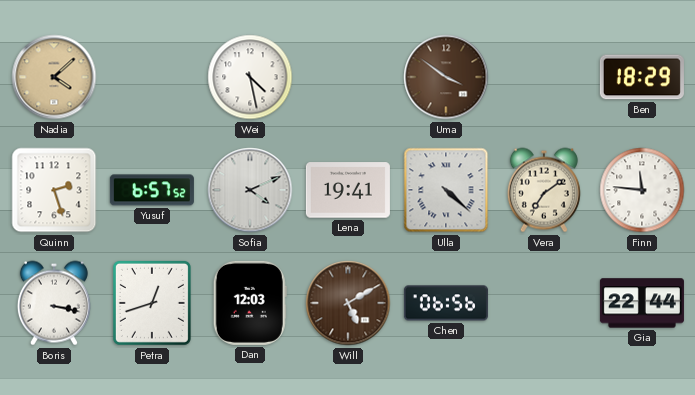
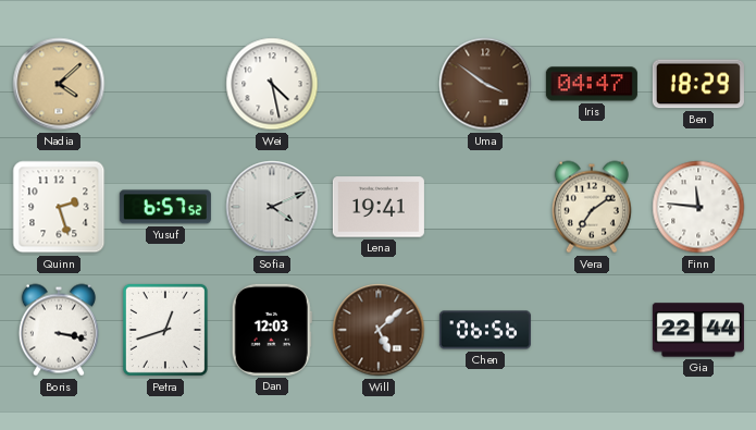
Iris: none -> 04:47
Ulla: 4:22 -> none
Will: 5:10 -> 5:08
